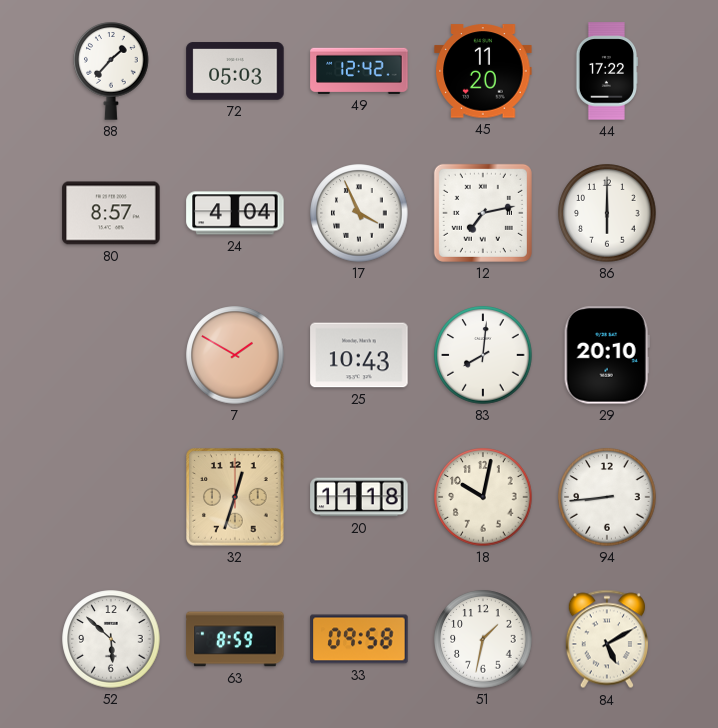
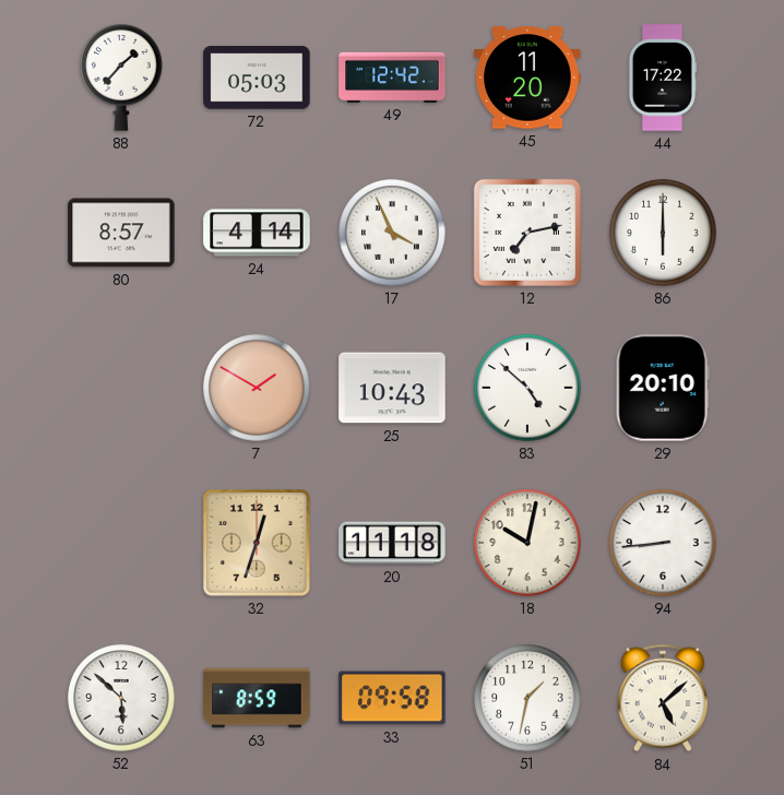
24: 4:04 -> 4:14
83: 8:01 -> 4:52
84: 5:10 -> 5:08
